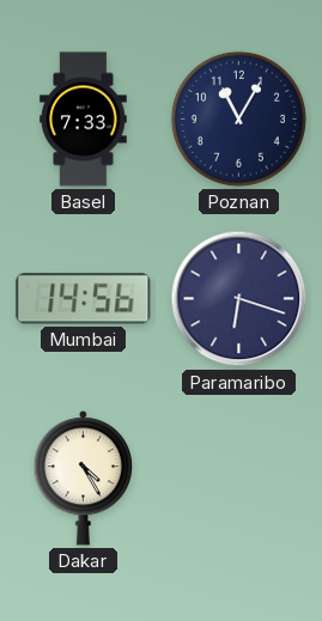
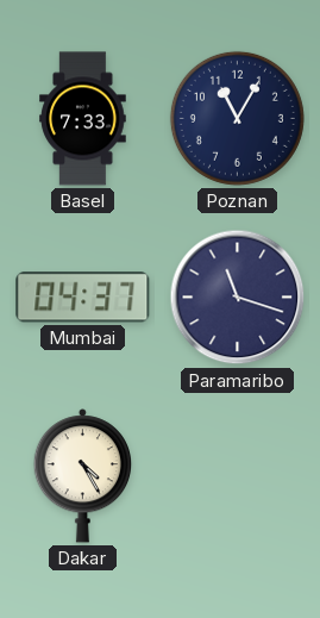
Mumbai: 14:56 -> 04:37
Paramaribo: 6:18 -> 11:18
